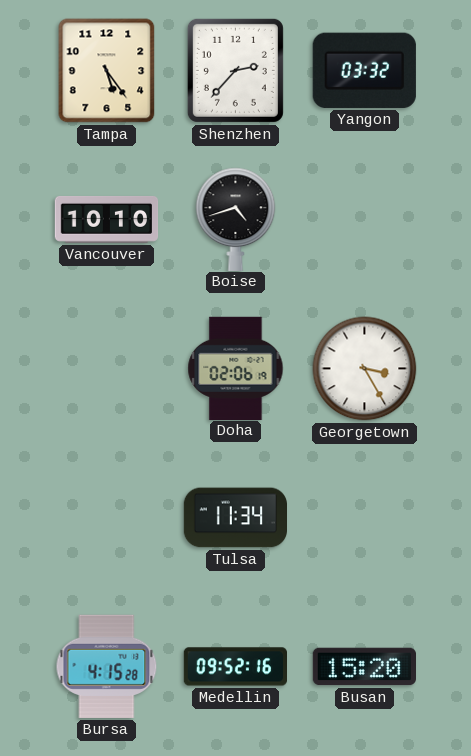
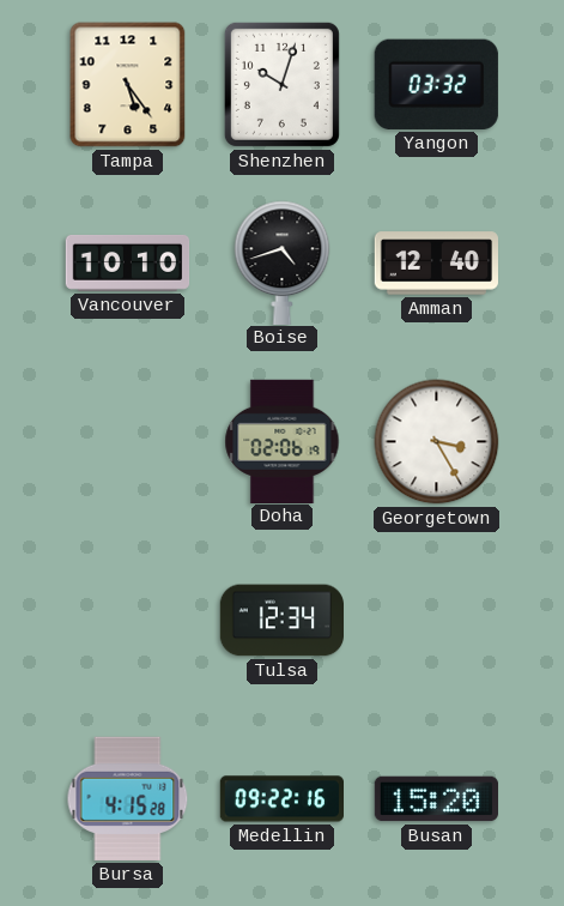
Shenzhen: 2:37 -> 10:03
Amman: none -> 12:40
Tulsa: 11:34 -> 12:34
Medellin: 09:52 -> 09:22
